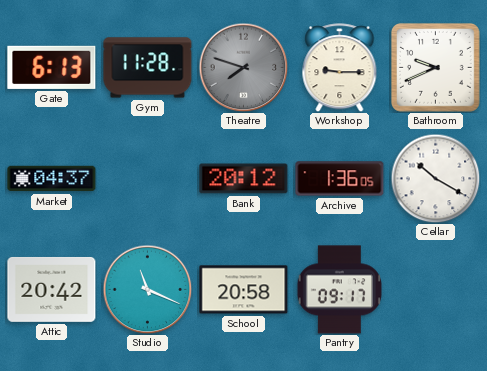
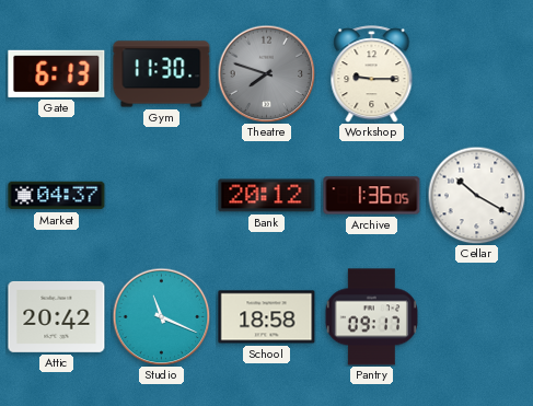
Gym: 11:28 -> 11:30
Bathroom: 9:41 -> none
School: 20:58 -> 18:58
